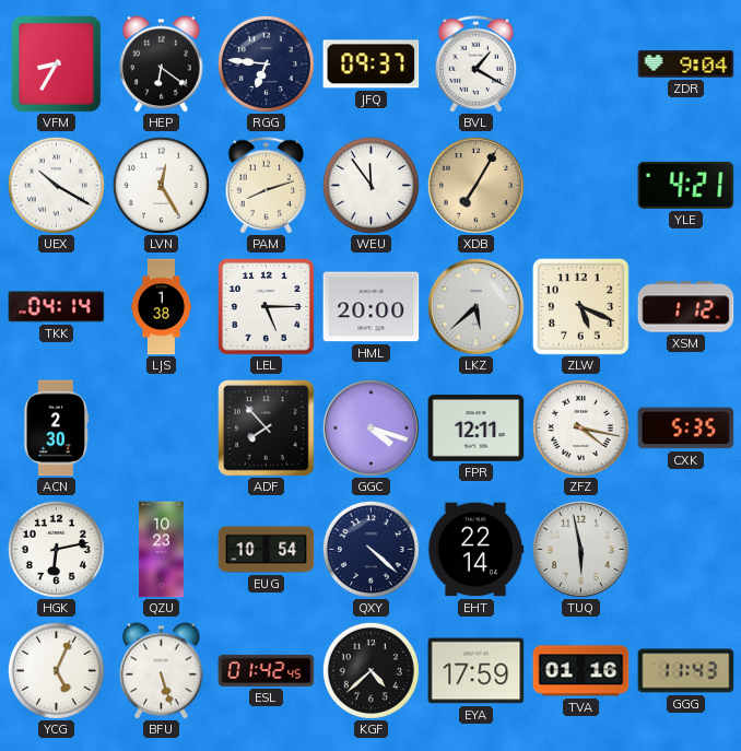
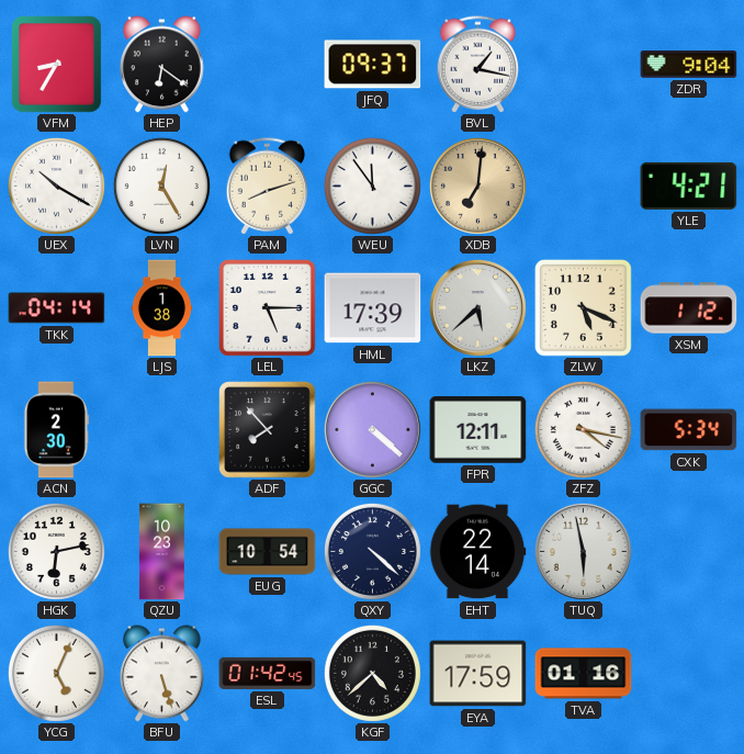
RGG: 6:46 -> none
BVL: 1:20 -> 1:17
XDB: 7:05 -> 7:01
HML: 20:00 -> 17:39
GGC: 4:18 -> 4:22
CXK: 5:35 -> 5:34
GGG: 11:43 -> none
